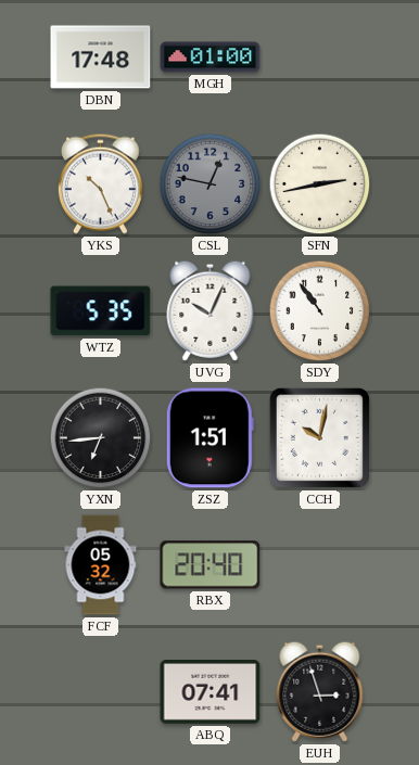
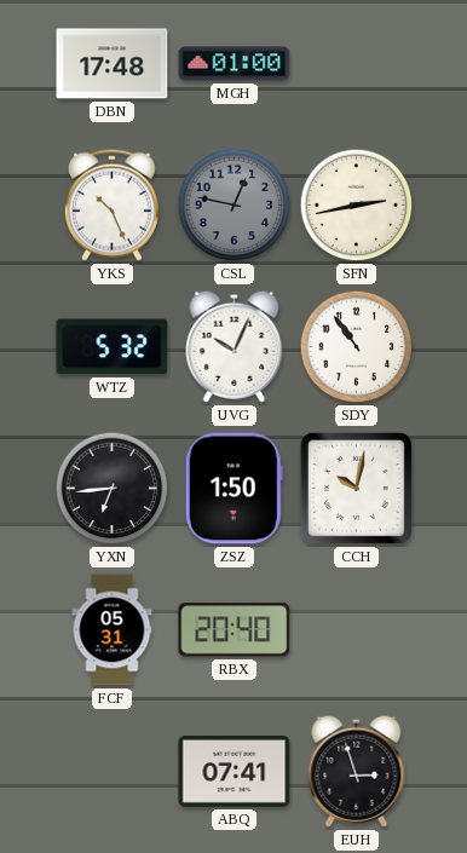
WTZ: 5:35 -> 5:32
ZSZ: 1:51 -> 1:50
FCF: 05:32 -> 05:31
